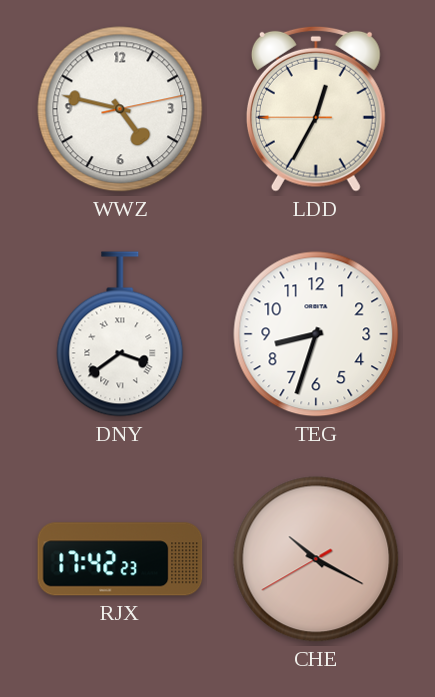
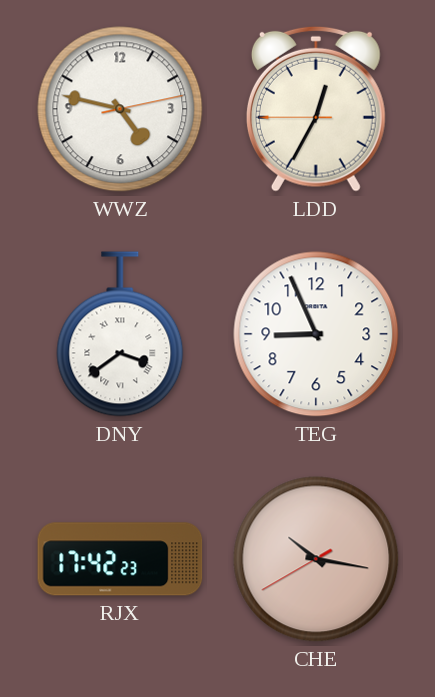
TEG: 8:33 -> 8:56
CHE: 10:19 -> 10:16
